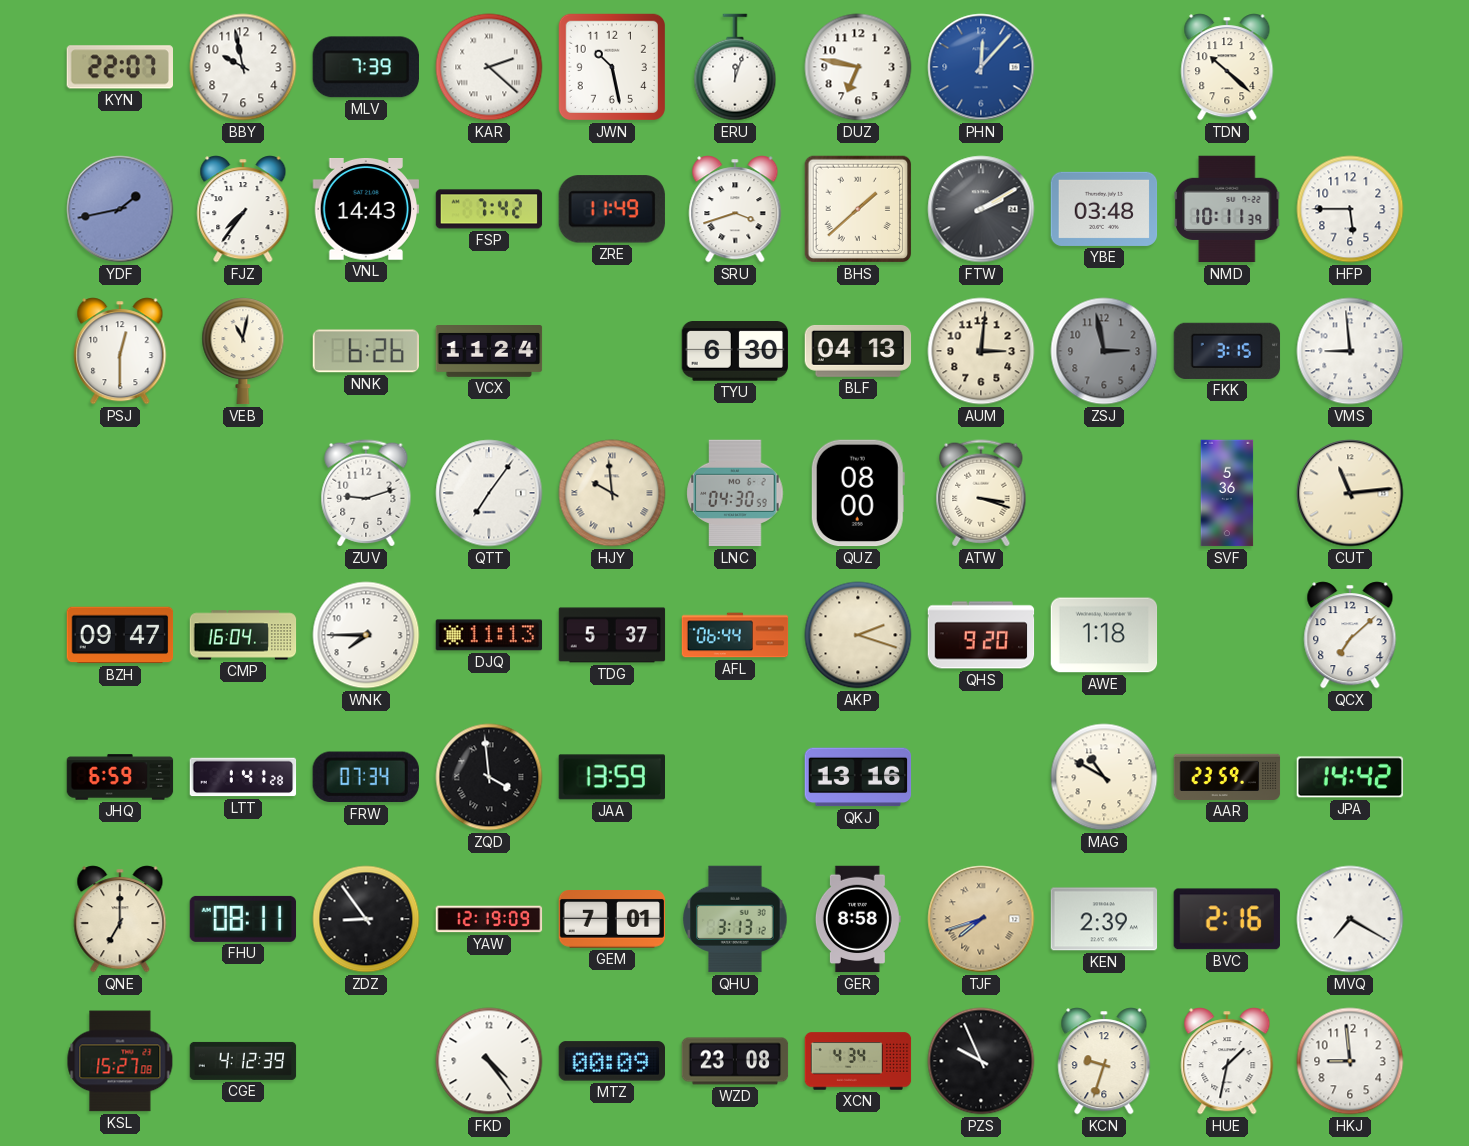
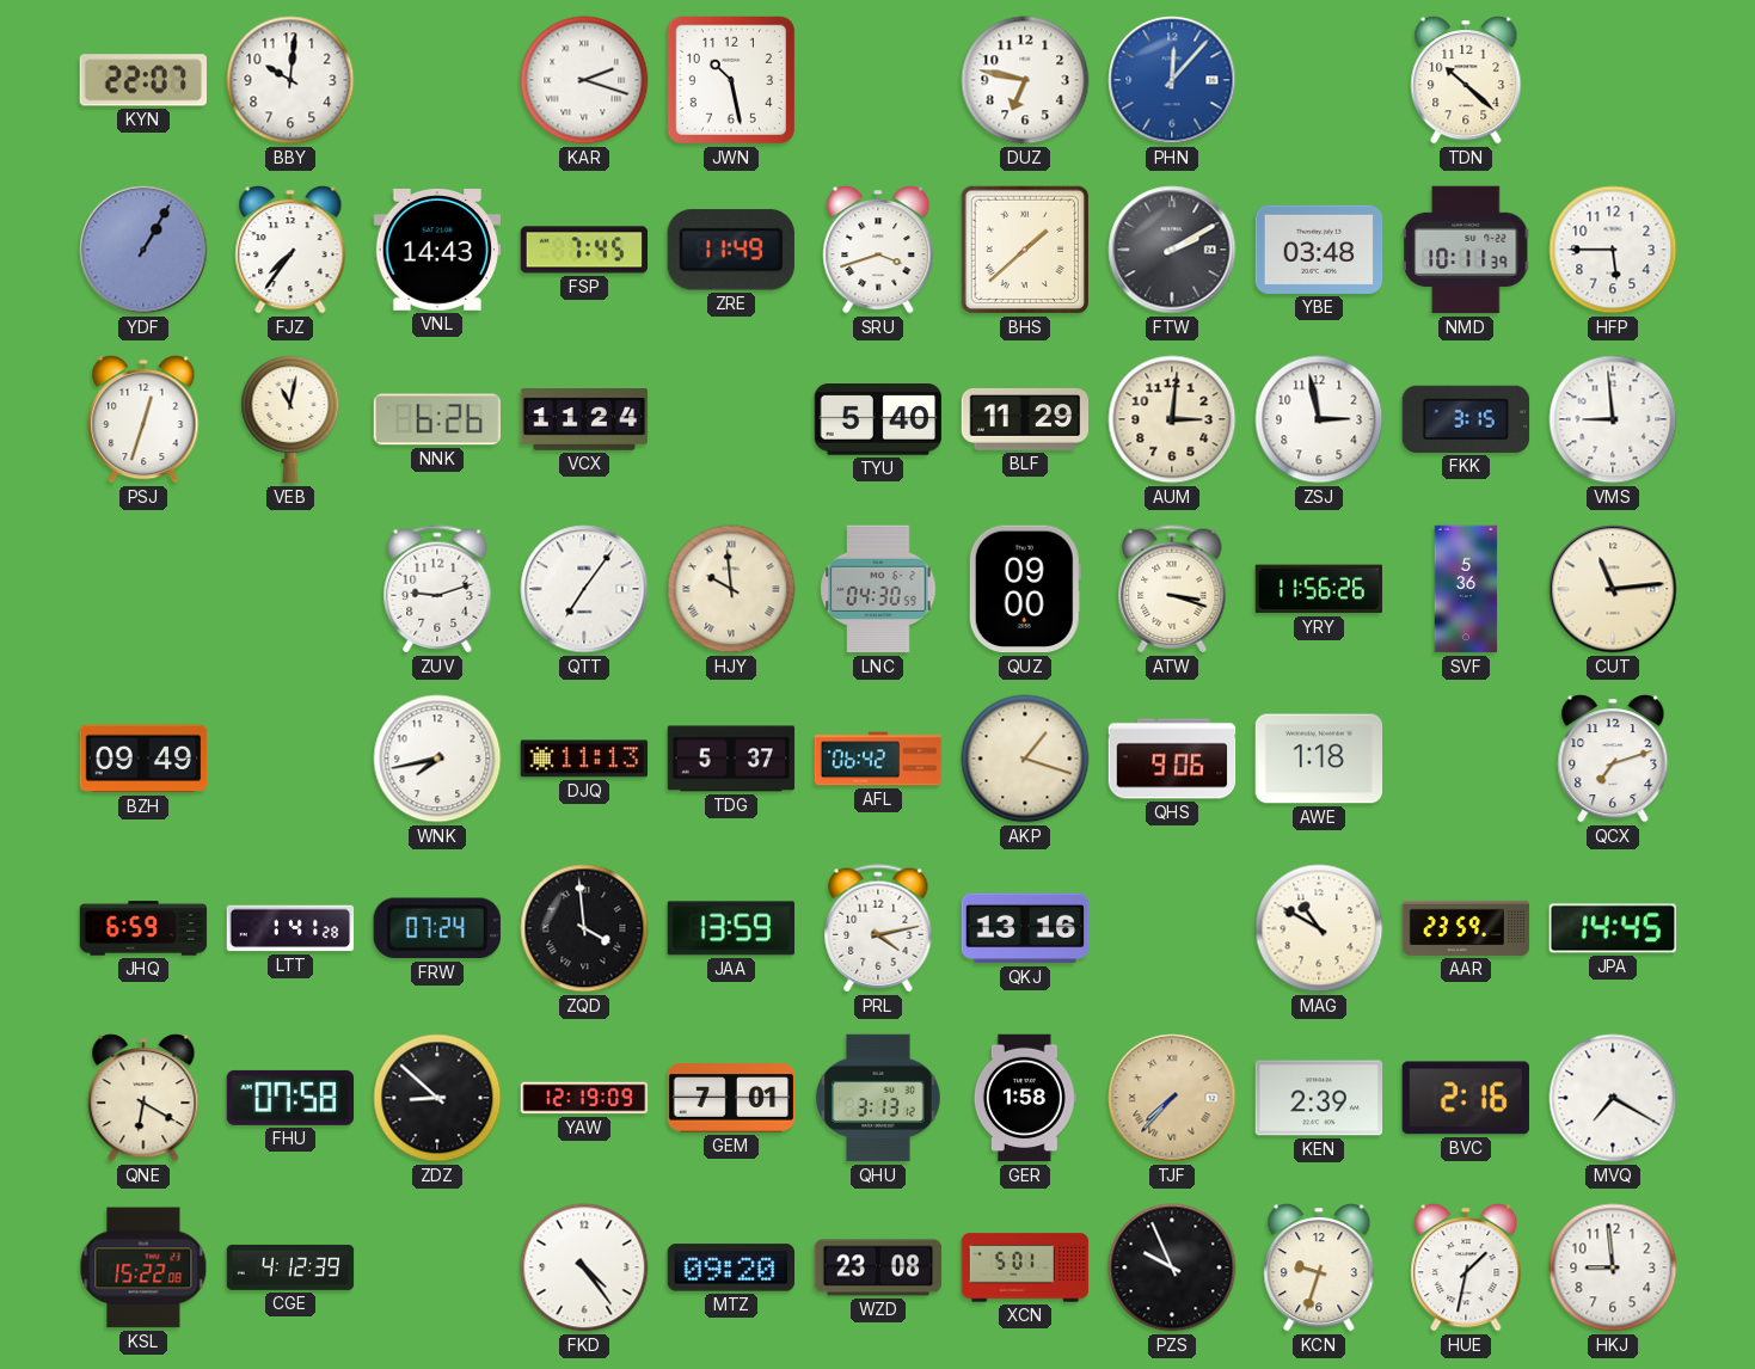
BBY: 9:58 -> 10:01
MLV: 7:39 -> none
KAR: 2:22 -> 2:18
ERU: 12:03 -> none
YDF: 1:43 -> 1:05
FSP: 7:42 -> 7:45
PSJ: 12:30 -> 12:33
TYU: 6:30 -> 5:40
BLF: 04:13 -> 11:29
ZSJ dial: grey -> white
QUZ: 08:00 -> 09:00
YRY: none -> 11:56
BZH: 09:47 -> 09:49
CMP: 16:04 -> none
WNK: 7:45 -> 7:43
AFL: 06:44 -> 06:42
AKP: 2:18 -> 1:18
QHS: 9:20 -> 9:06
QCX: 7:08 -> 7:12
FRW: 07:34 -> 07:24
PRL: none -> 4:13
JPA: 14:42 -> 14:45
QNE: 7:00 -> 6:20
FHU: 08:11 -> 07:58
ZDZ: 8:54 -> 8:52
GER: 8:58 -> 1:58
TJF: 7:42 -> 7:37
KSL: 15:27 -> 15:22
MTZ: 00:09 -> 09:20
XCN: 4:34 -> 5:01
